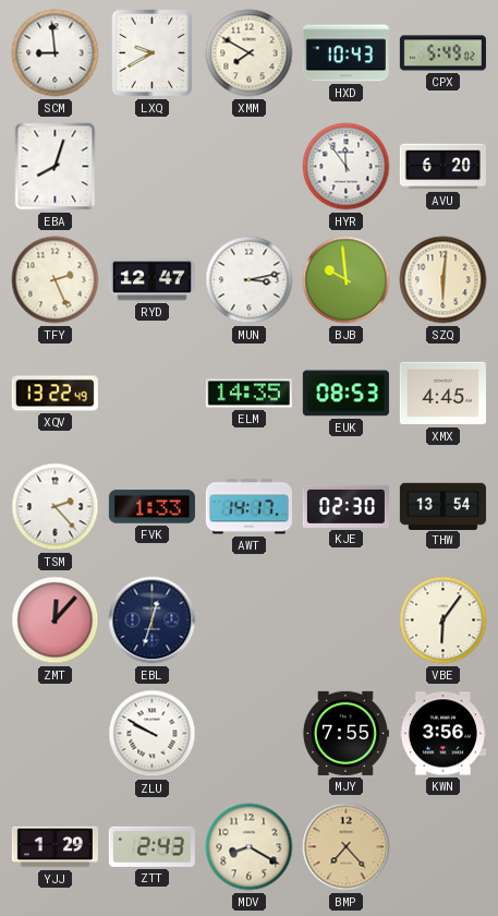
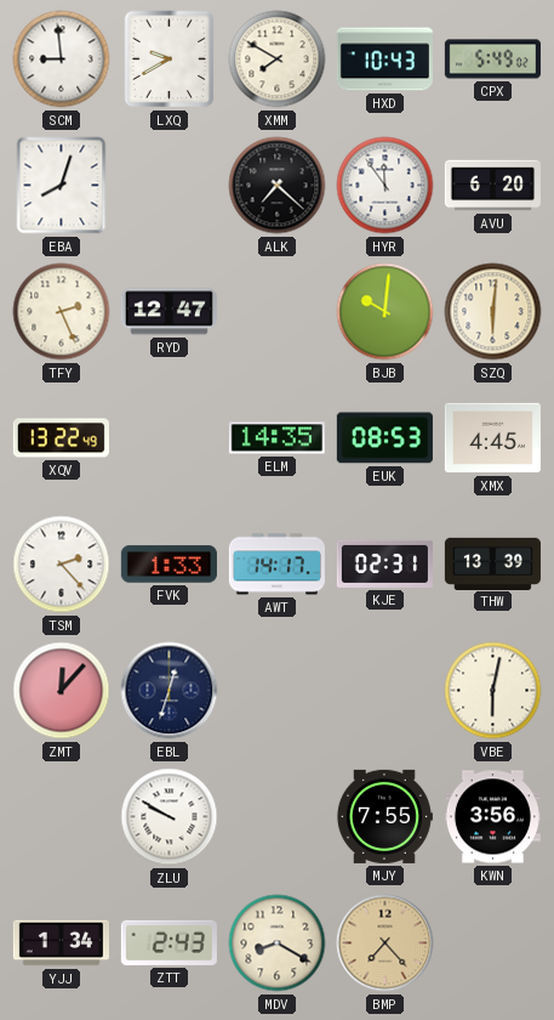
ALK: none -> 7:22
MUN: 3:13 -> none
BJB: 9:59 -> 10:01
KJE: 02:30 -> 02:31
THW: 13:54 -> 13:39
VBE: 6:06 -> 6:02
YJJ: 1:29 -> 1:34
